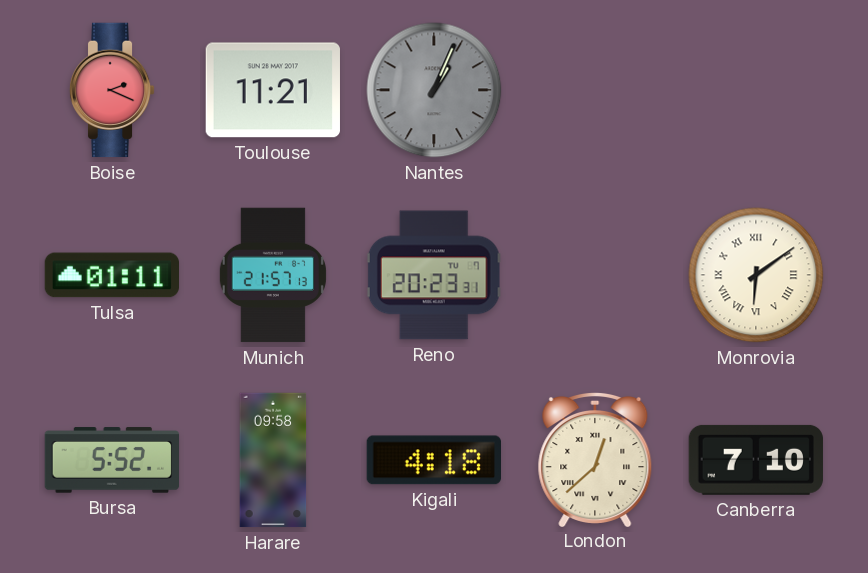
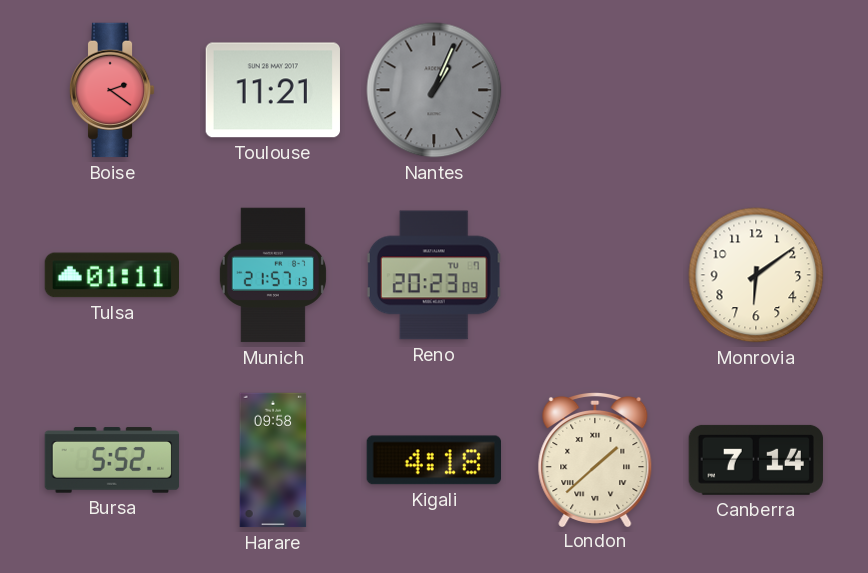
Boise: 2:19 -> 2:21
Reno: 20:23:31 -> 20:23:09
Monrovia numerals: Roman -> Arabic
London: 12:38 -> 1:38
Canberra: 7:10 -> 7:14
